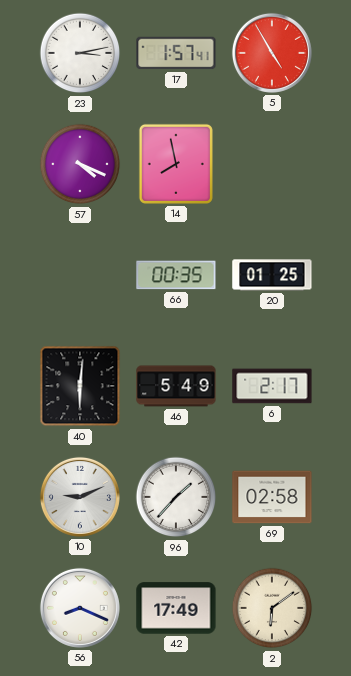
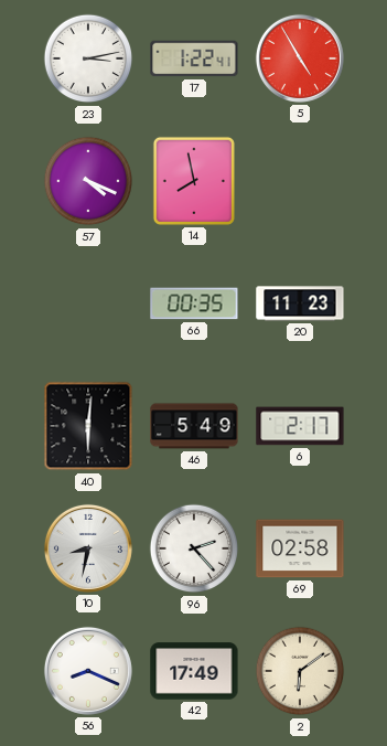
17: 1:57 -> 1:22
20: 01:25 -> 11:23
10: 9:11 -> 8:32
96: 1:37 -> 2:23
